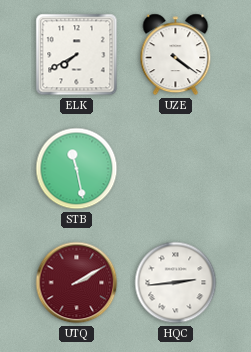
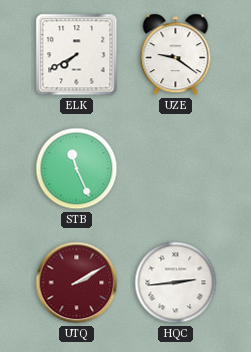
UZE: 4:21 -> 9:21
STB: 11:28 -> 11:26
